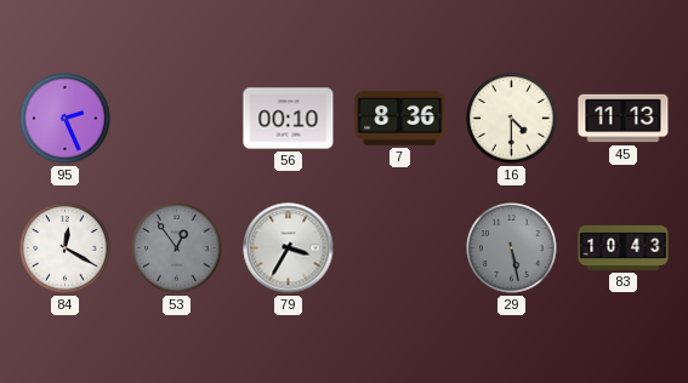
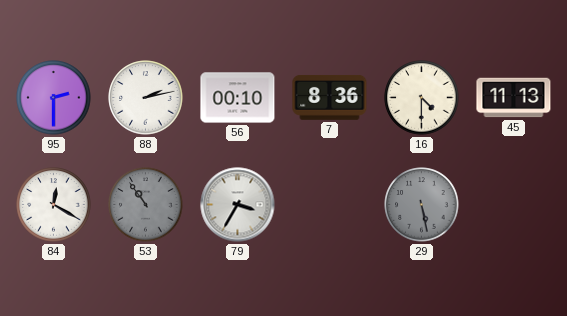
95: 2:26 -> 2:30
88: none -> 2:13
53: 12:54 -> 10:54
83: 10:43 -> none
